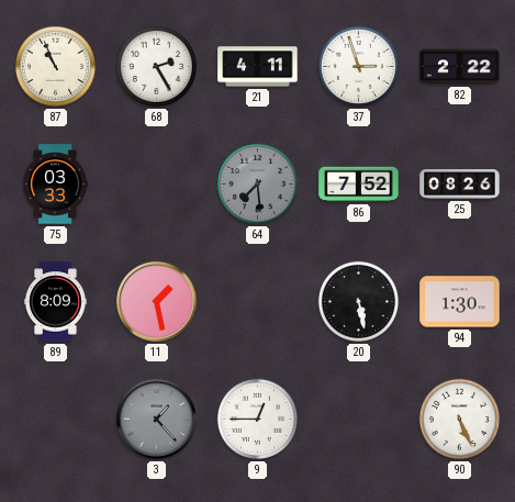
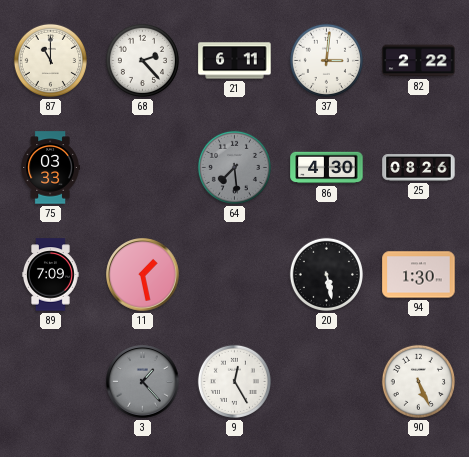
87: 10:56 -> 11:00
68: 2:25 -> 2:23
21: 4:11 -> 6:11
37: 2:57 -> 3:01
86: 7:52 -> 4:30
89: 8:09 -> 7:09
9: 12:45 -> 12:25
